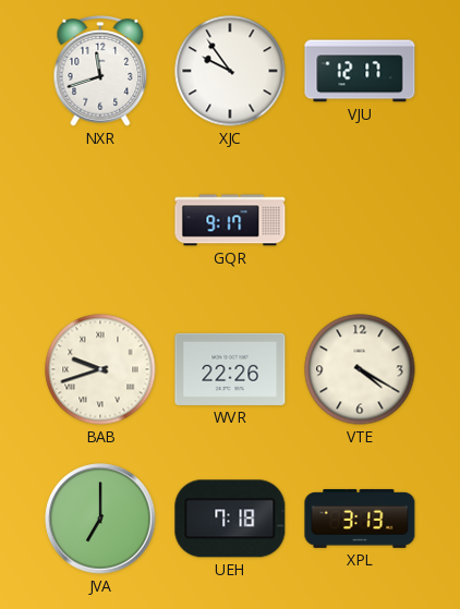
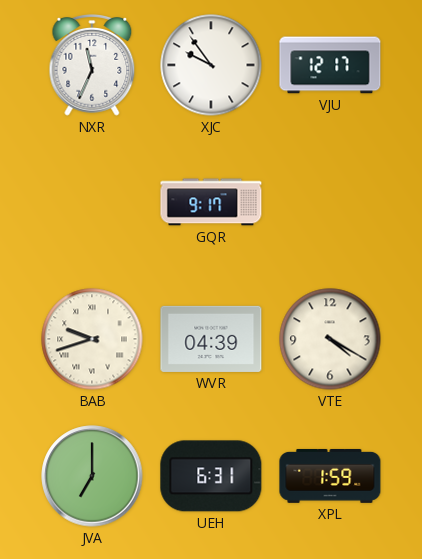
NXR: 11:42 -> 11:34
WVR: 22:26 -> 04:39
UEH: 7:18 -> 6:31
XPL: 3:13 -> 1:59
